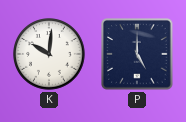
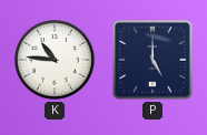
K: 10:01 -> 10:46
